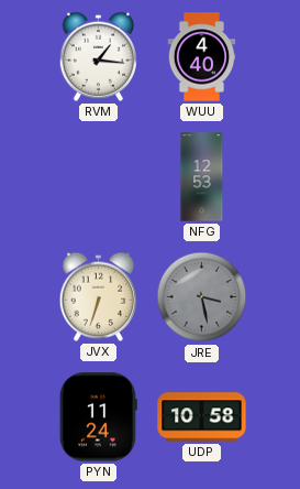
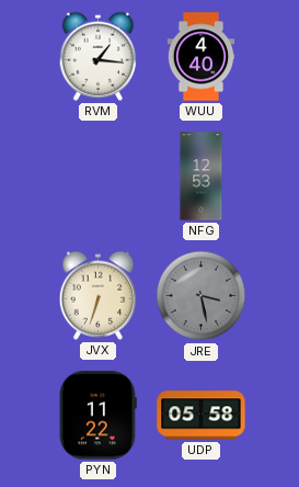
PYN: 11:24 -> 11:22
UDP: 10:58 -> 05:58
